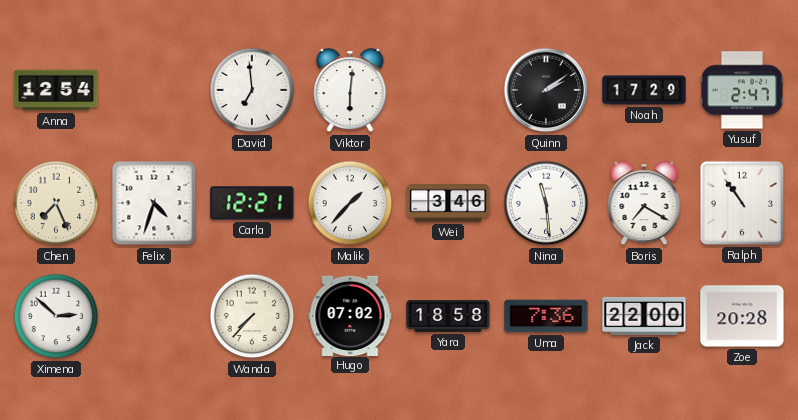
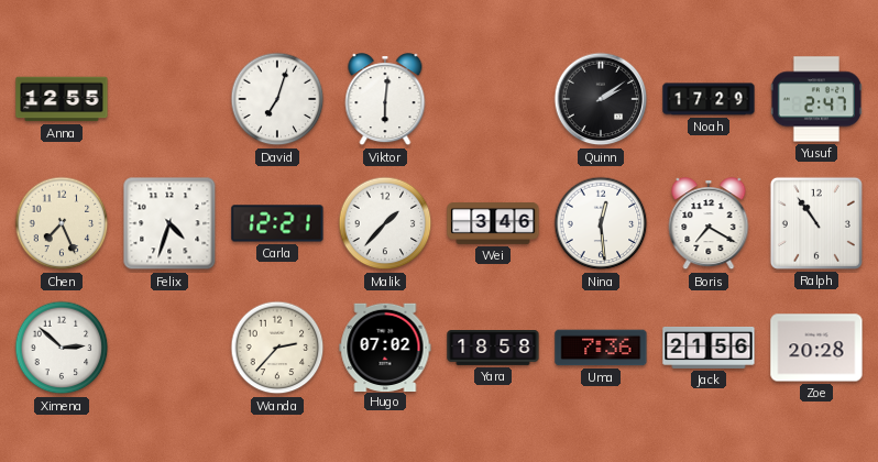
Anna: 12:54 -> 12:55
David: 6:59 -> 7:03
Nina: 11:29 -> 12:29
Wanda: 7:37 -> 2:37
Jack: 22:00 -> 21:56
